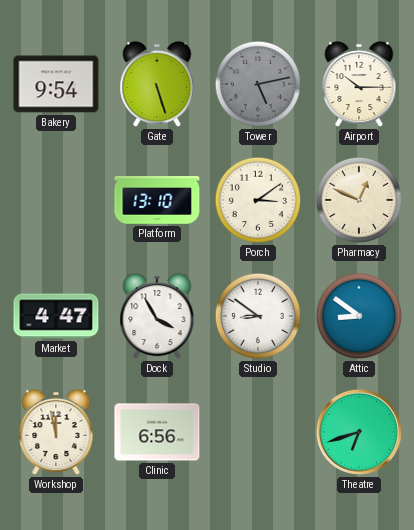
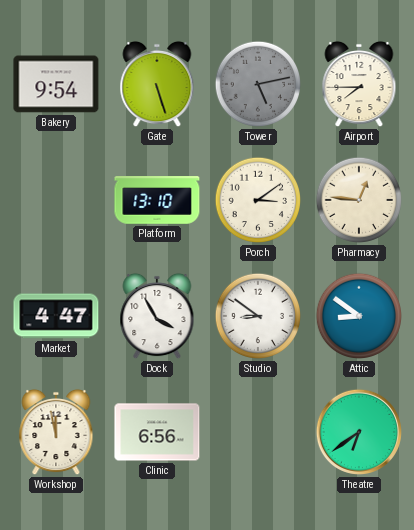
Airport: 10:15 -> 7:45
Pharmacy: 12:49 -> 12:46
Theatre: 6:42 -> 6:39
